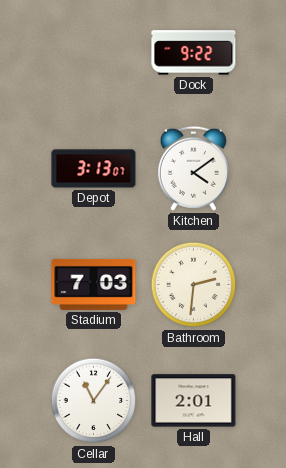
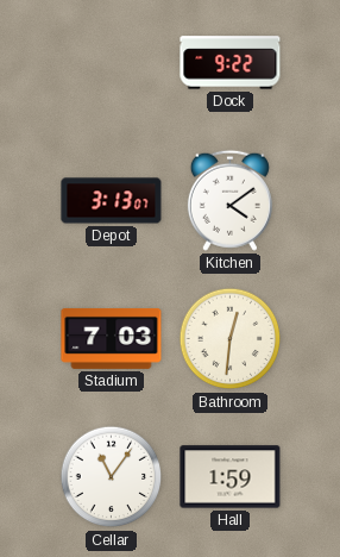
Bathroom: 2:31 -> 12:31
Hall: 2:01 -> 1:59
